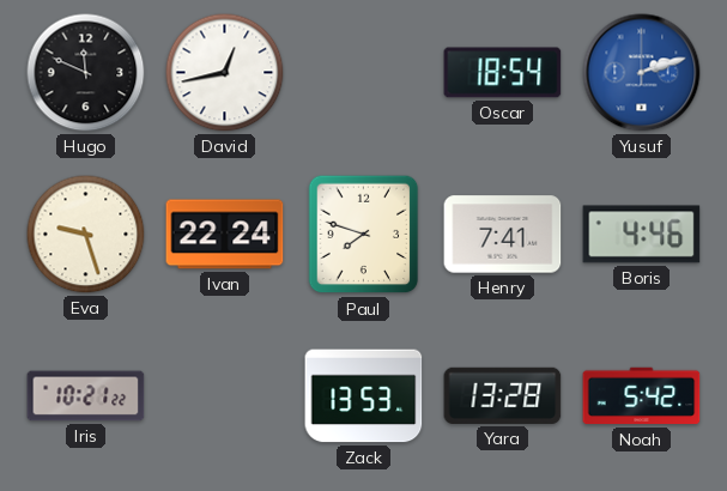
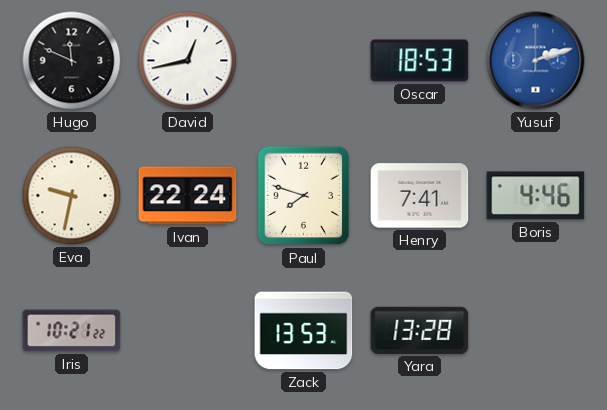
Oscar: 18:54 -> 18:53
Eva: 9:27 -> 9:32
Noah: 5:42 -> none
